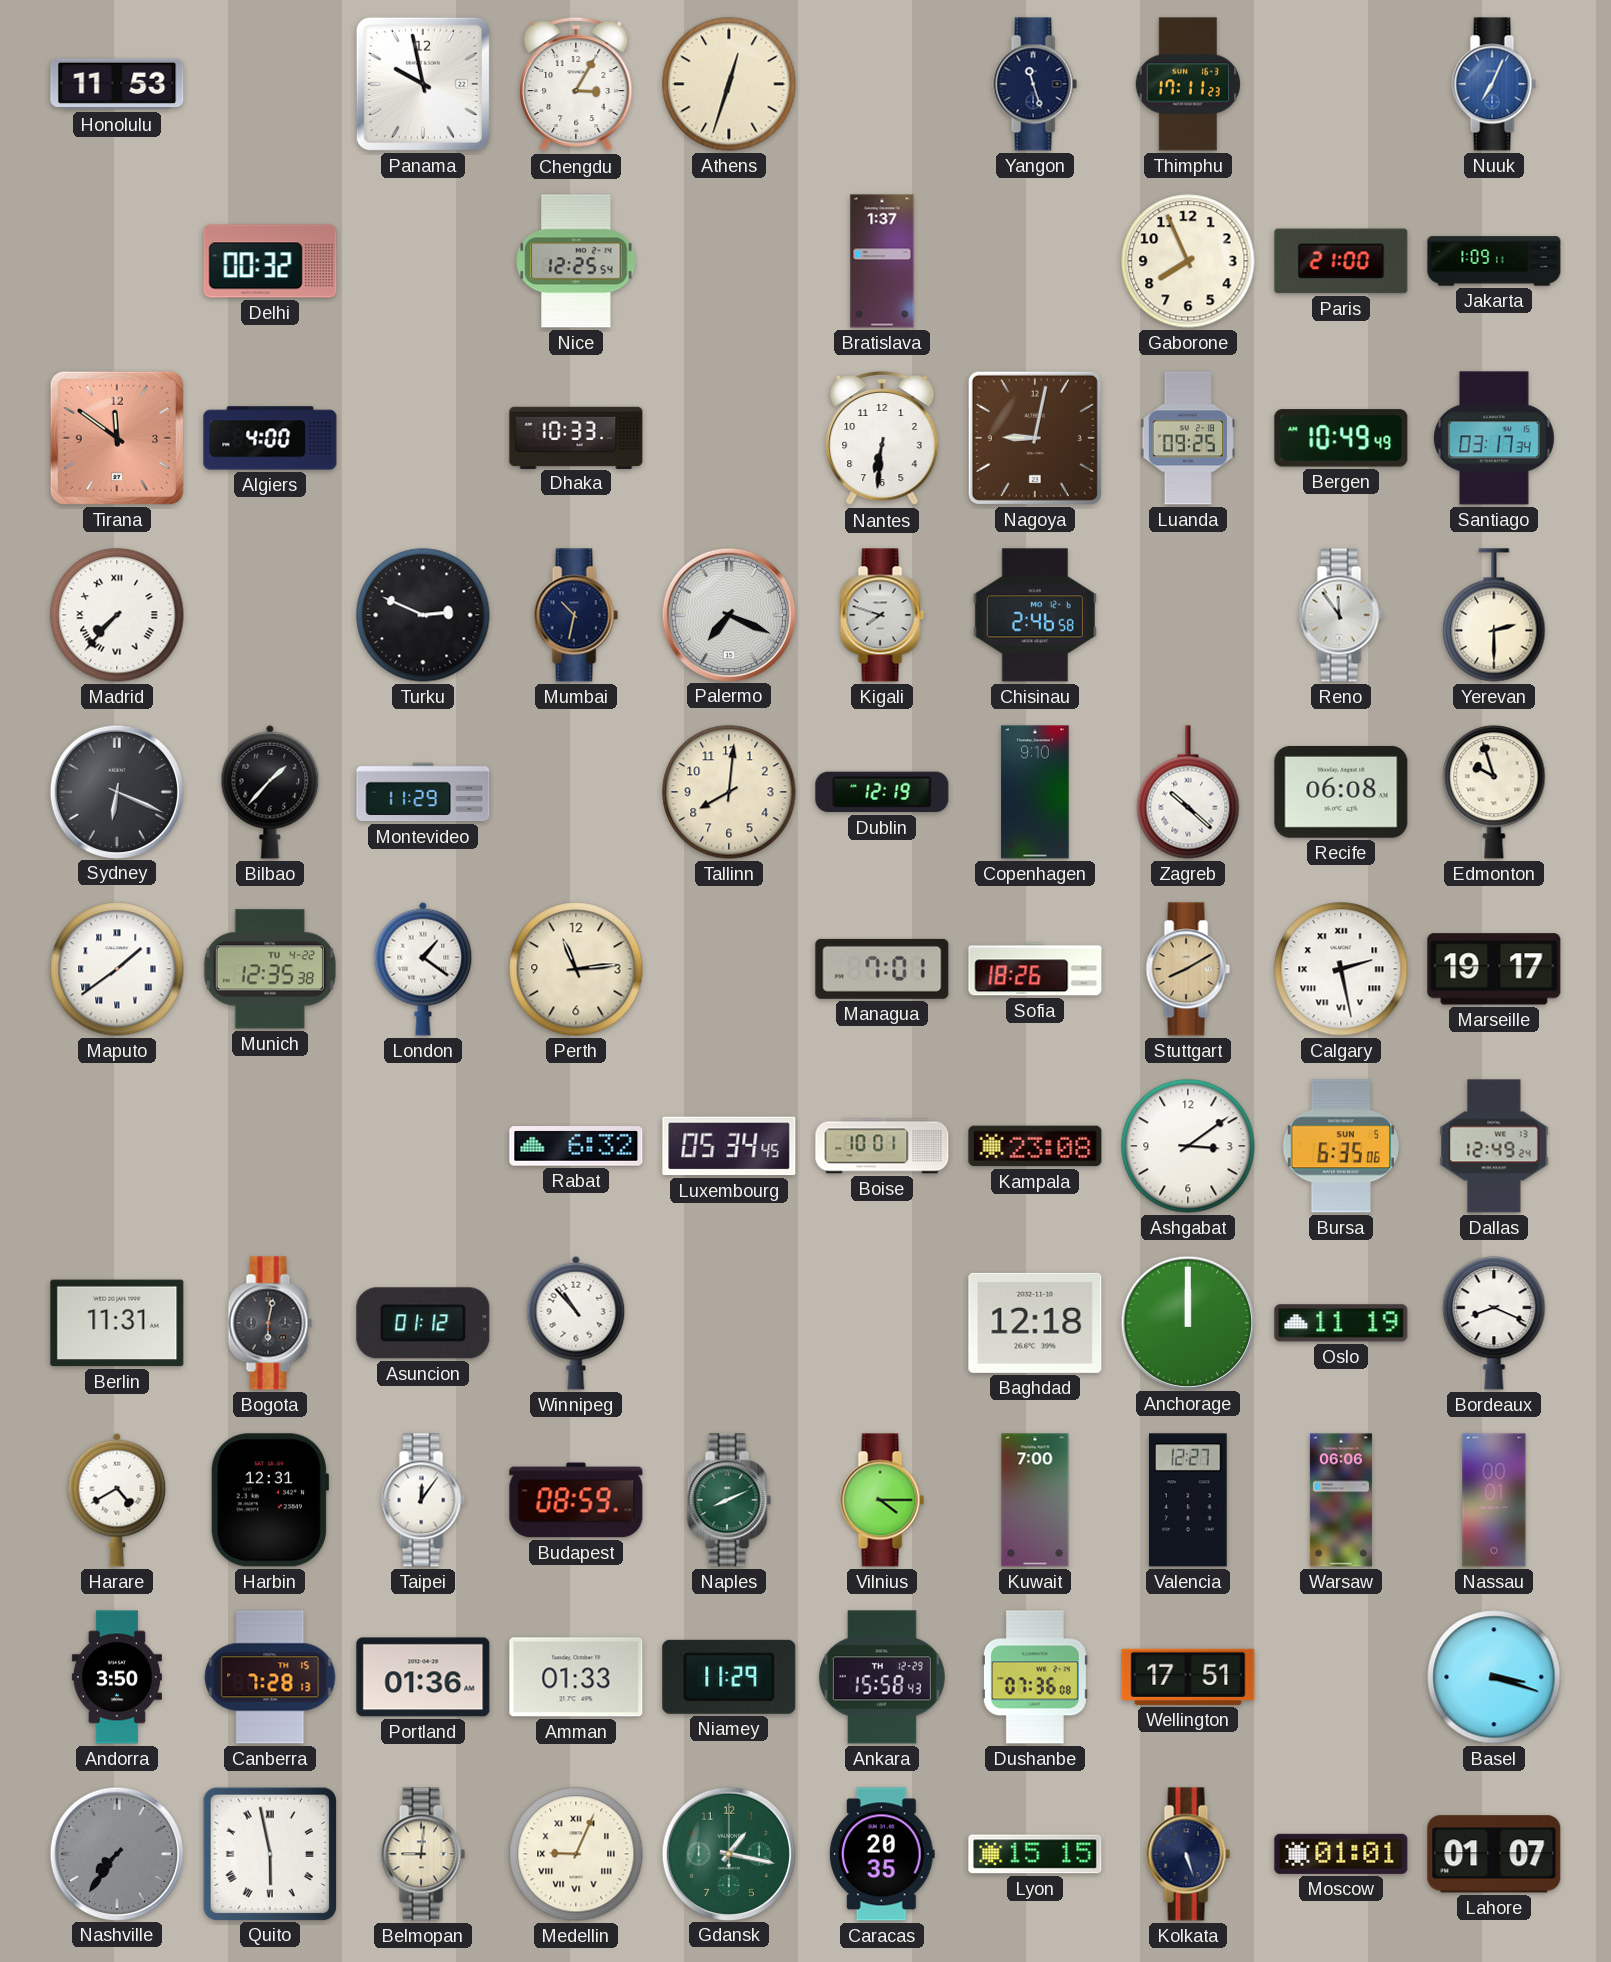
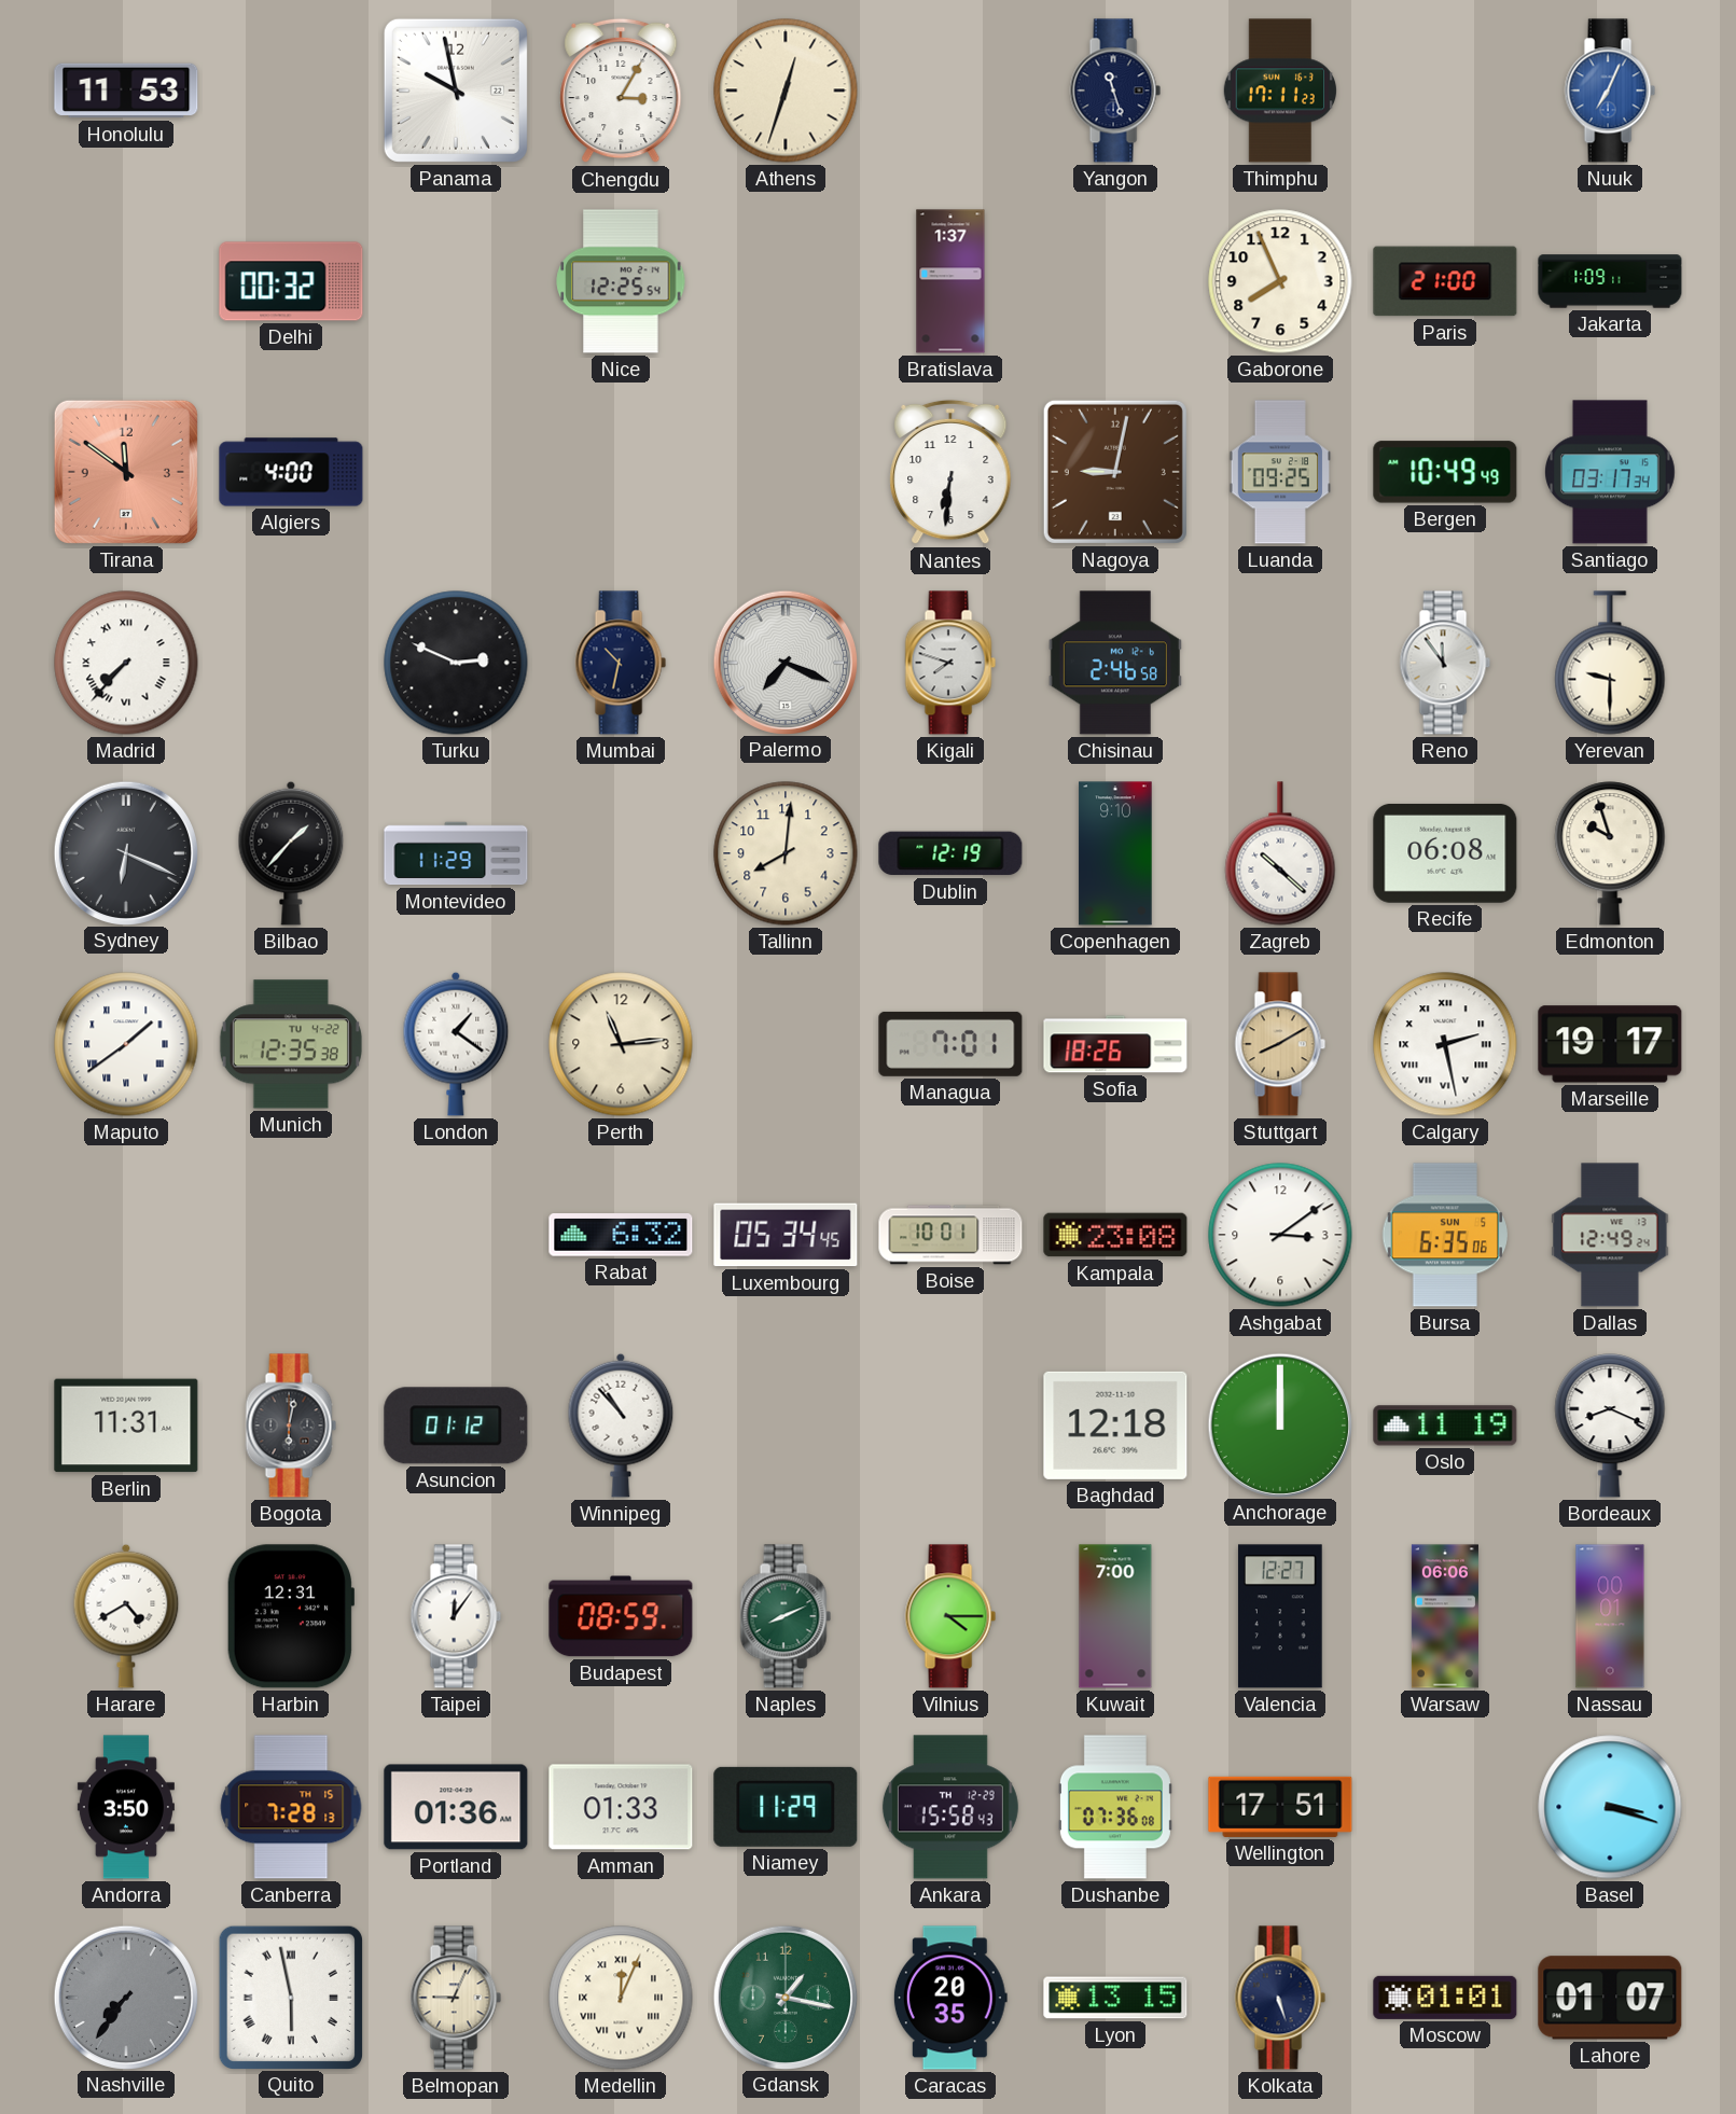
Dhaka: 10:33 -> none
Yerevan: 2:30 -> 9:30
Belmopan: 9:01 -> 9:04
Medellin: 9:04 -> 12:04
Lyon: 15:15 -> 13:15
